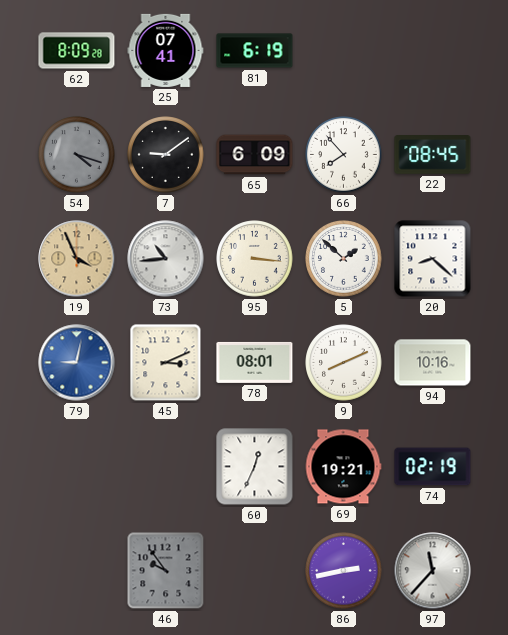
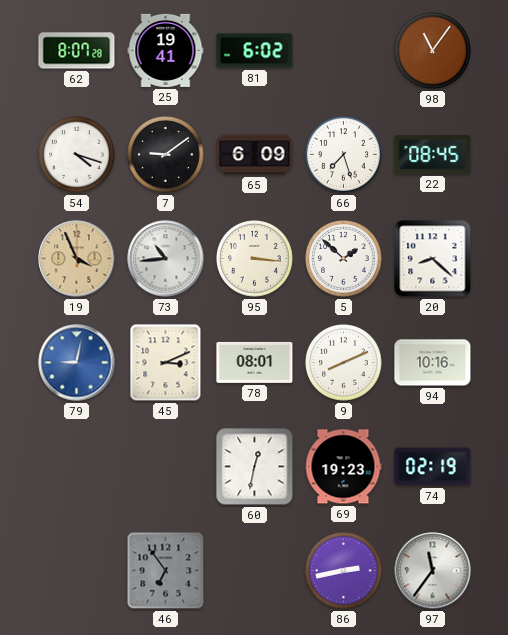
62: 8:09 -> 8:07
25: 07:41 -> 19:41
81: 6:19 -> 6:02
98: none -> 11:06
54 dial: grey -> white
66: 7:53 -> 7:27
60: 12:34 -> 12:32
69: 19:21 -> 19:23
46: 9:54 -> 6:54
97: 11:37 -> 11:36
